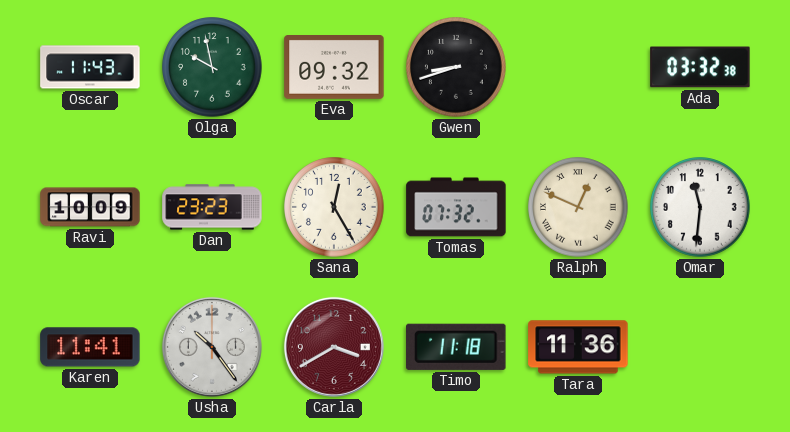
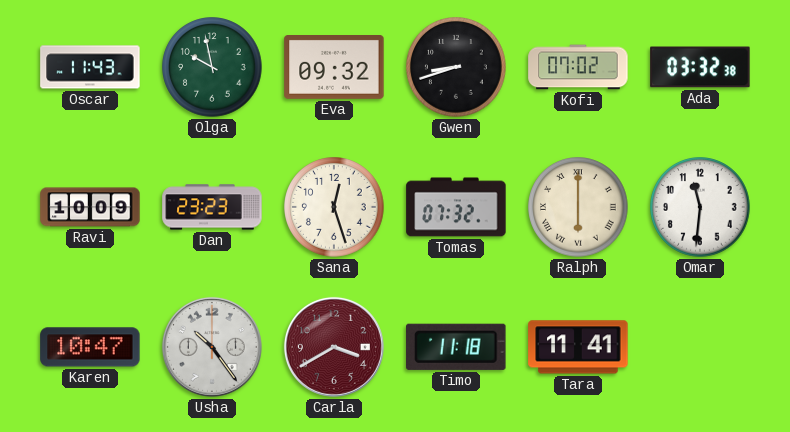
Kofi: none -> 07:02
Sana: 12:25 -> 12:27
Ralph: 12:49 -> 6:00
Karen: 11:41 -> 10:47
Tara: 11:36 -> 11:41
